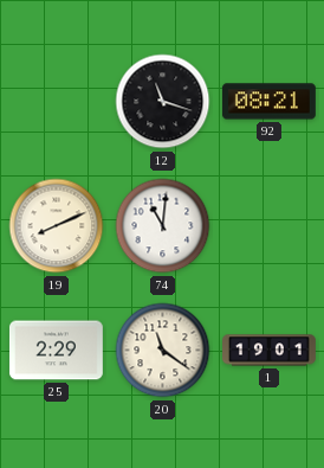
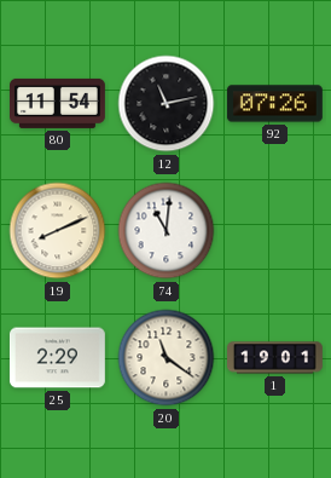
80: none -> 11:54
12: 11:18 -> 11:13
92: 08:21 -> 07:26
